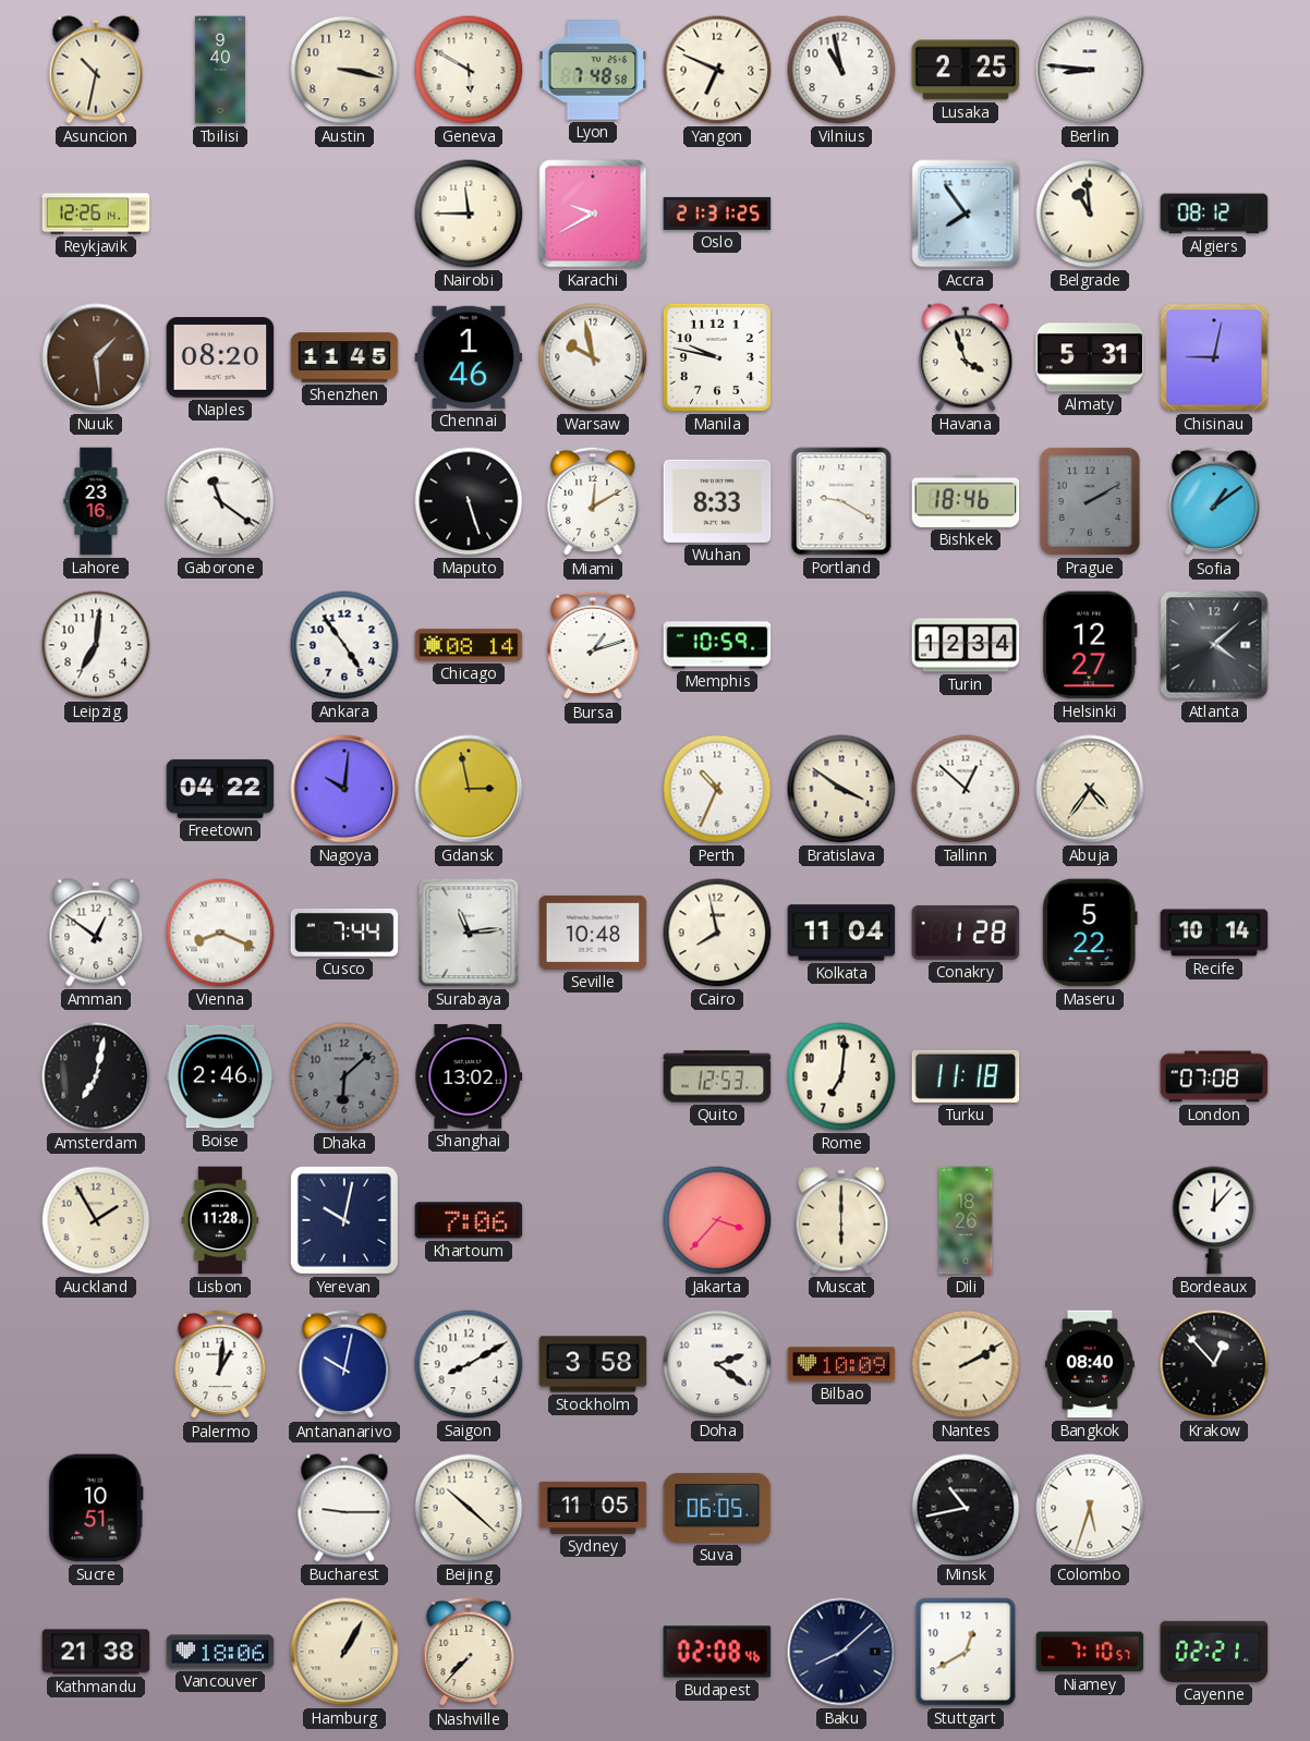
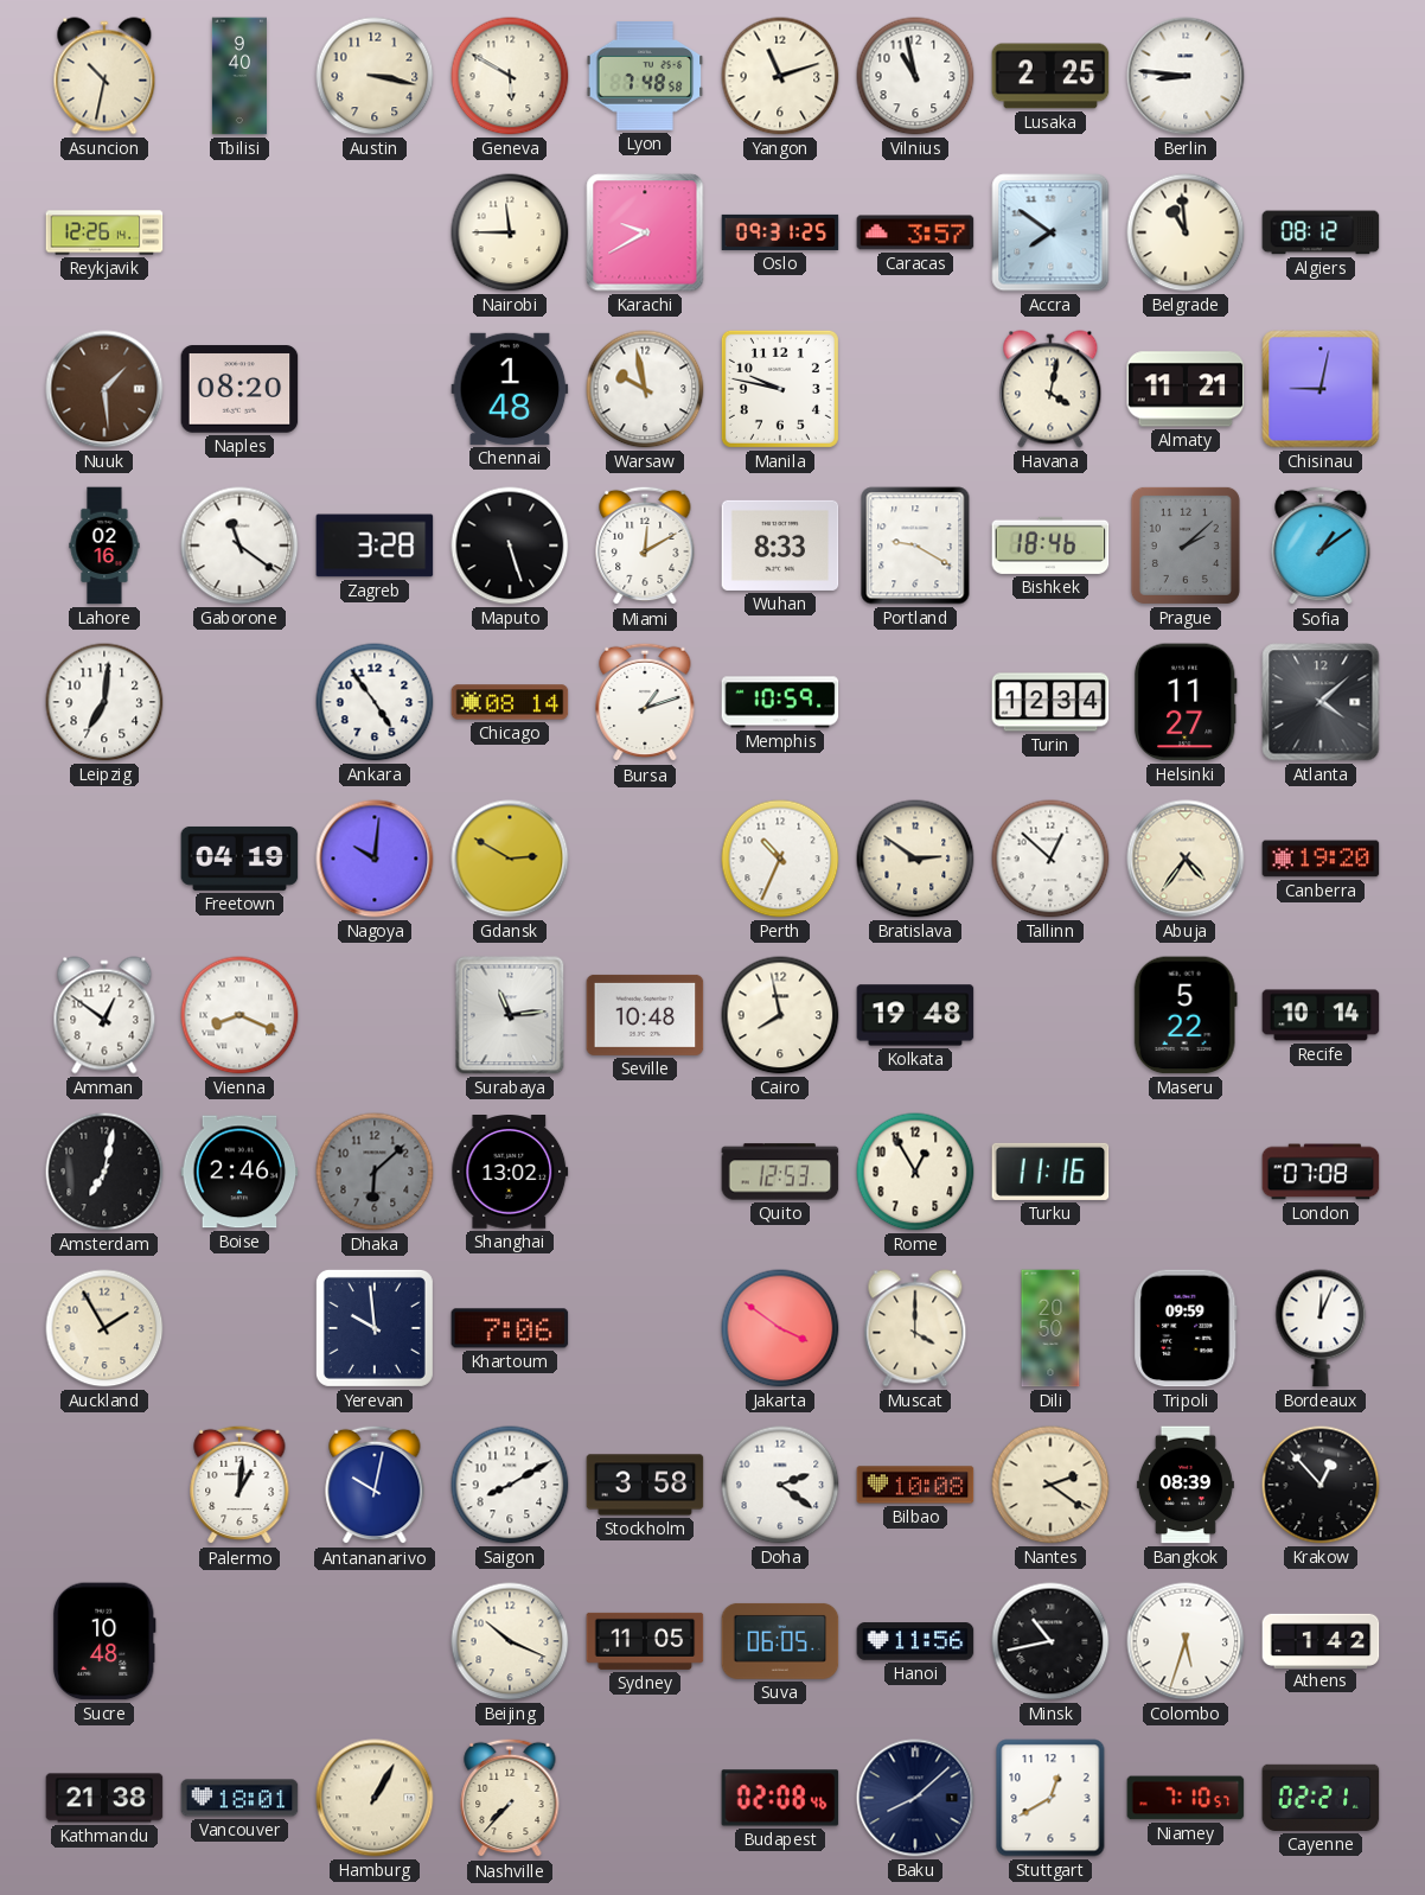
Yangon: 6:49 -> 11:12
Oslo: 21:31 -> 09:31
Caracas: none -> 3:57
Accra: 7:54 -> 7:51
Shenzhen: 11:45 -> none
Chennai: 1:46 -> 1:48
Havana: 3:57 -> 4:02
Almaty: 5:31 -> 11:21
Lahore: 23:16 -> 02:16
Zagreb: none -> 3:28
Prague: 2:10 -> 2:08
Helsinki: 12:27 -> 11:27
Freetown: 04:22 -> 04:19
Gdansk: 2:58 -> 2:50
Bratislava: 3:51 -> 2:51
Canberra: none -> 19:20
Cusco: 7:44 -> none
Kolkata: 11:04 -> 19:48
Conakry: 1:28 -> none
Rome: 7:01 -> 12:55
Turku: 11:18 -> 11:16
Lisbon: 11:28 -> none
Yerevan: 10:02 -> 9:59
Jakarta: 3:37 -> 3:51
Muscat: 6:00 -> 4:00
Dili: 18:26 -> 20:50
Tripoli: none -> 09:59
Bordeaux: 12:07 -> 12:04
Bilbao: 10:09 -> 10:08
Nantes: 2:10 -> 2:21
Bangkok: 08:40 -> 08:39
Sucre: 10:51 -> 10:48
Bucharest: 9:15 -> none
Beijing: 10:22 -> 10:19
Hanoi: none -> 11:56
Athens: none -> 1:42
Vancouver: 18:06 -> 18:01
